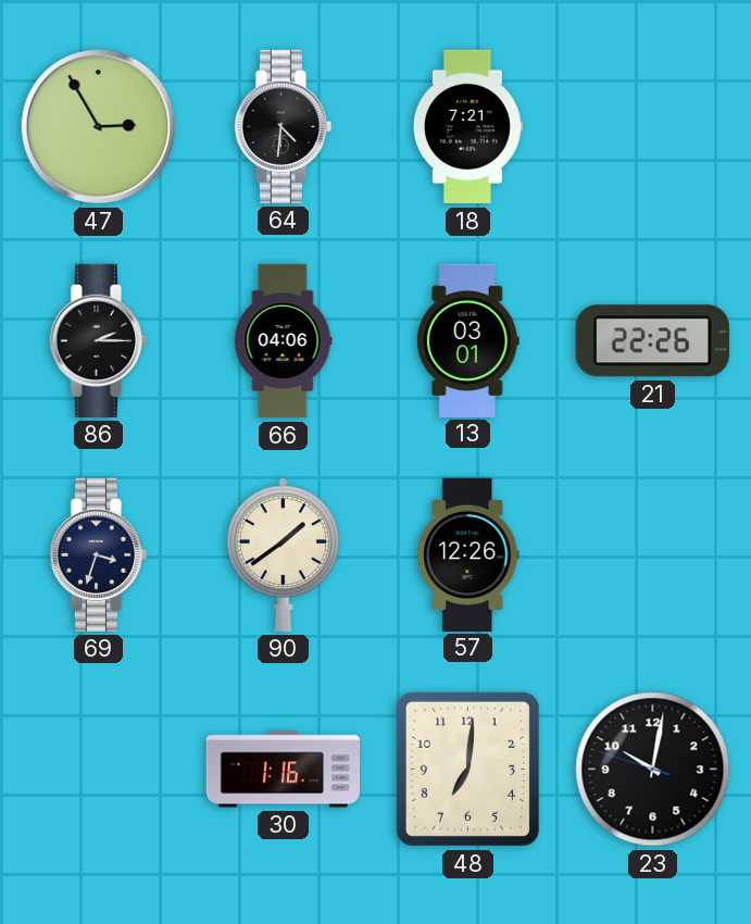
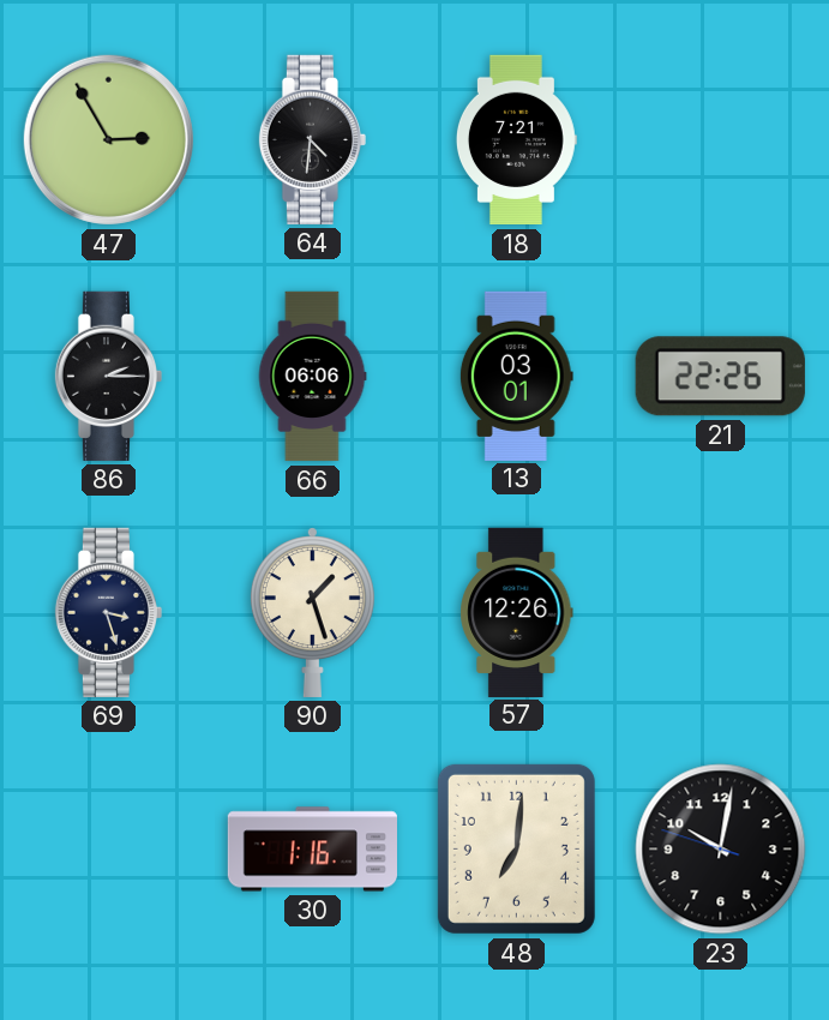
66: 04:06 -> 06:06
69: 3:33 -> 3:27
90: 1:39 -> 1:27
